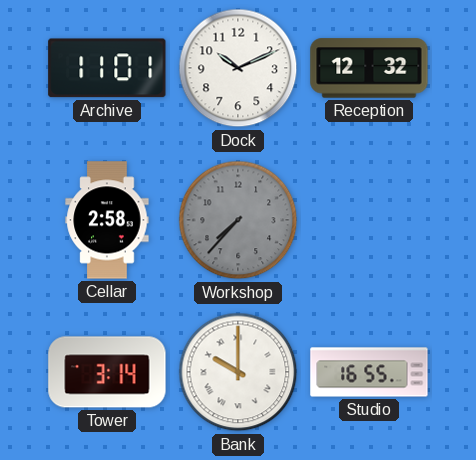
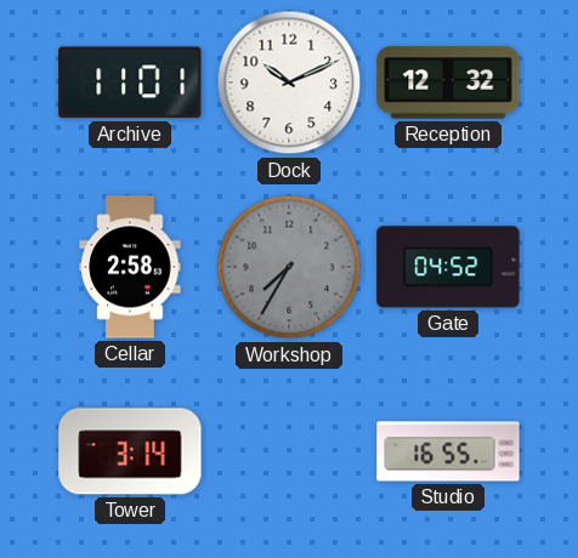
Workshop: 7:37 -> 7:35
Gate: none -> 04:52
Bank: 10:00 -> none
